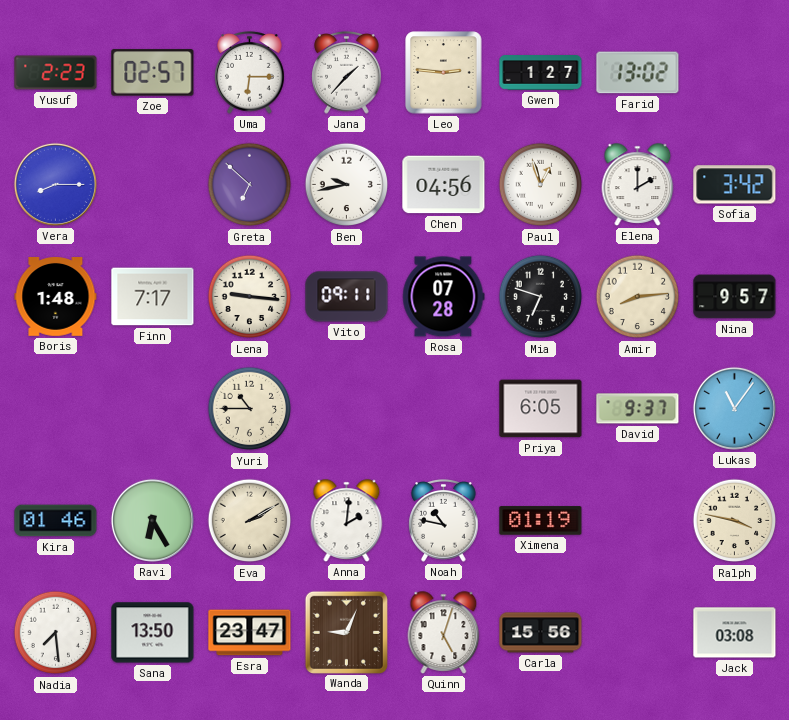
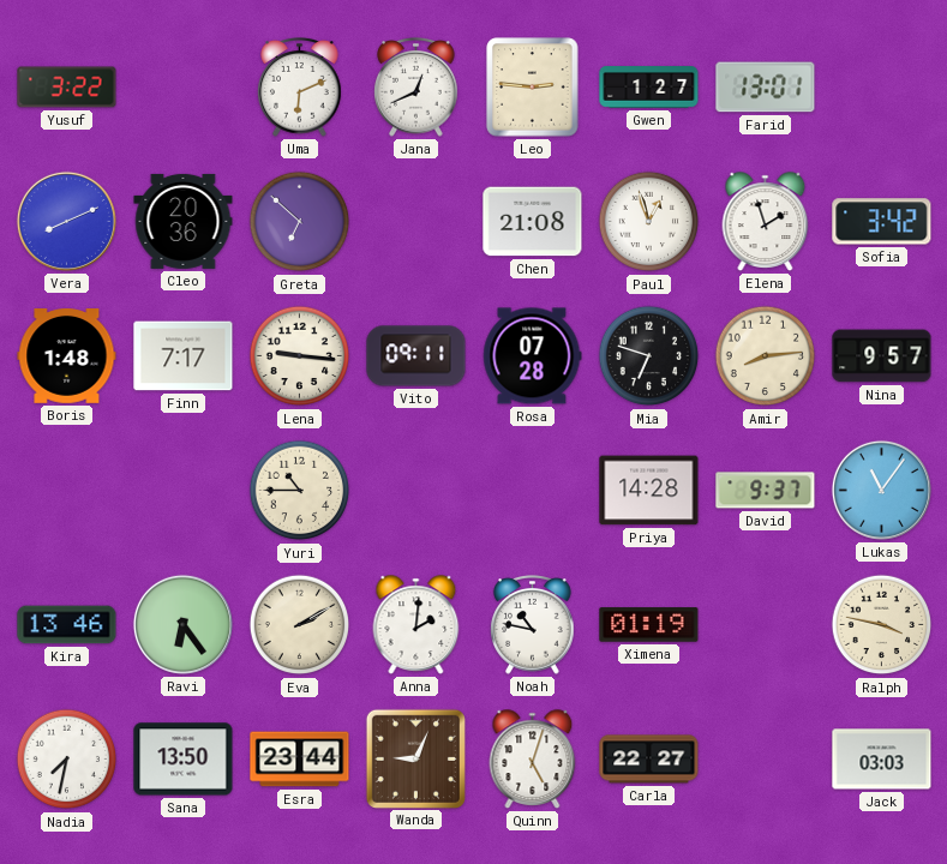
Yusuf: 2:23 -> 3:22
Zoe: 02:57 -> none
Uma: 6:15 -> 6:11
Jana: 1:37 -> 12:41
Farid: 13:02 -> 13:01
Vera: 8:15 -> 8:11
Cleo: none -> 20:36
Ben: 9:43 -> none
Chen: 04:56 -> 21:08
Elena: 2:00 -> 1:57
Priya: 6:05 -> 14:28
Kira: 01:46 -> 13:46
Ravi: 6:25 -> 6:24
Nadia: 7:29 -> 7:32
Esra: 23:47 -> 23:44
Carla: 15:56 -> 22:27
Jack: 03:08 -> 03:03
